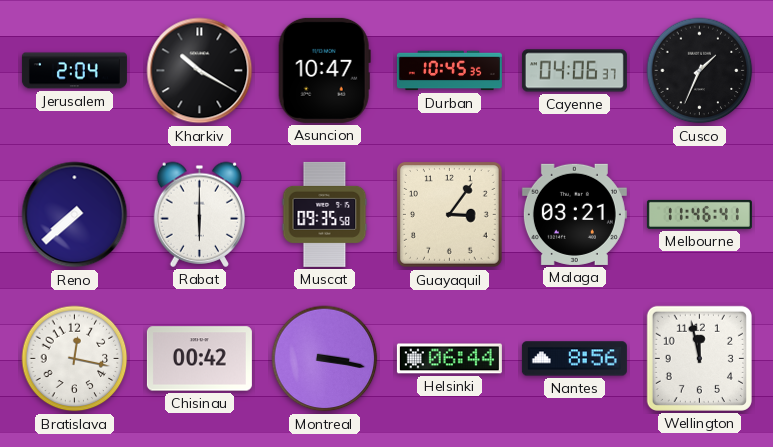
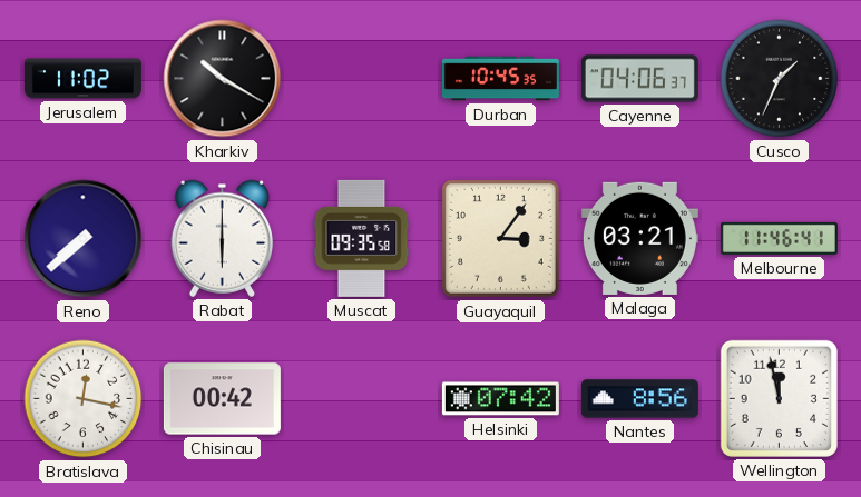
Jerusalem: 2:04 -> 11:02
Asuncion: 10:47 -> none
Montreal: 3:17 -> none
Helsinki: 06:44 -> 07:42
